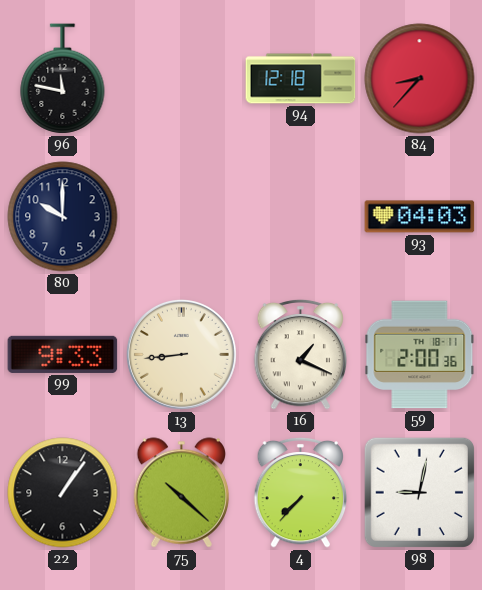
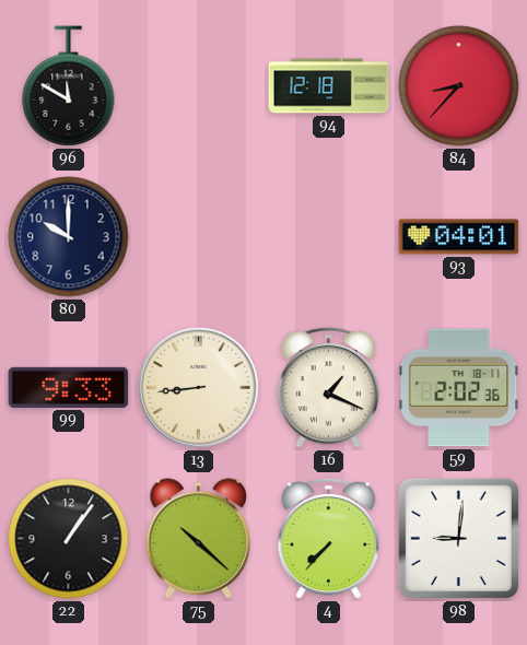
96: 11:47 -> 11:50
93: 04:03 -> 04:01
59: 2:00 -> 2:02
98: 9:02 -> 9:01
